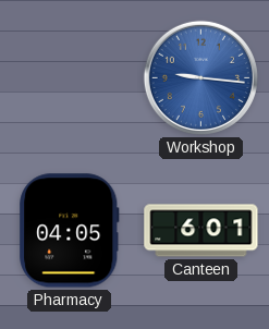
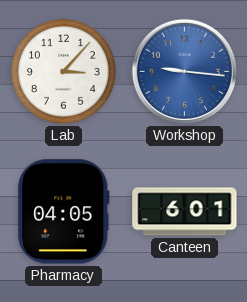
Lab: none -> 3:07
